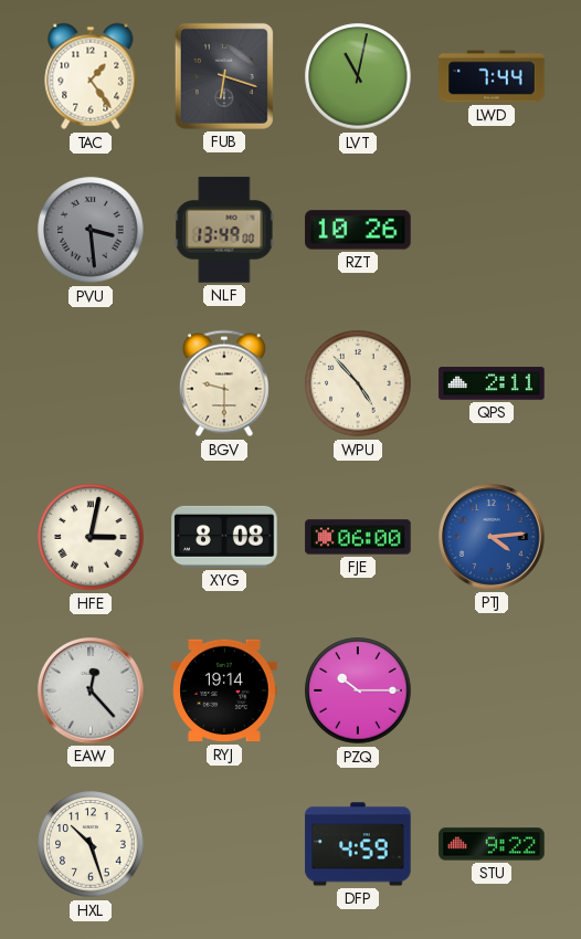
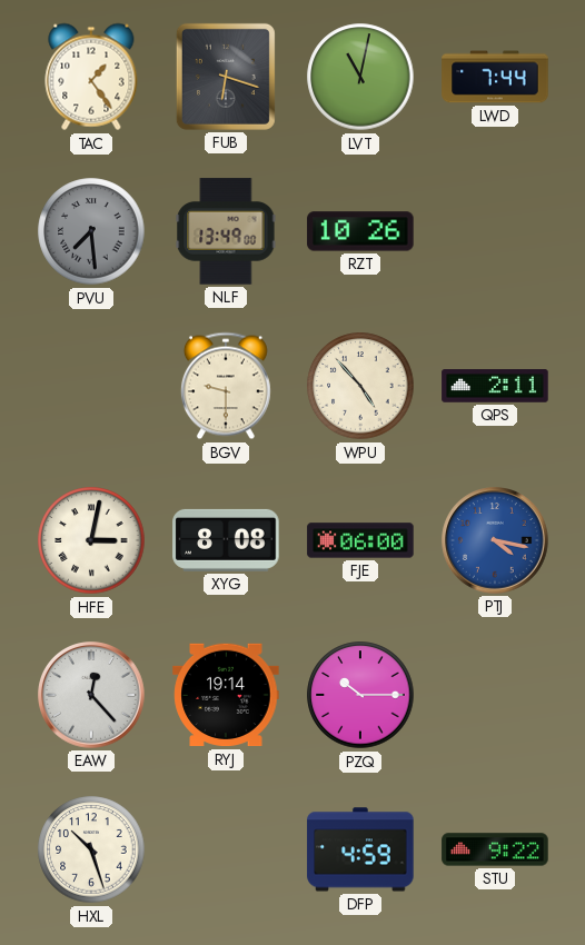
PVU: 3:29 -> 7:29
PTJ: 4:14 -> 4:17
